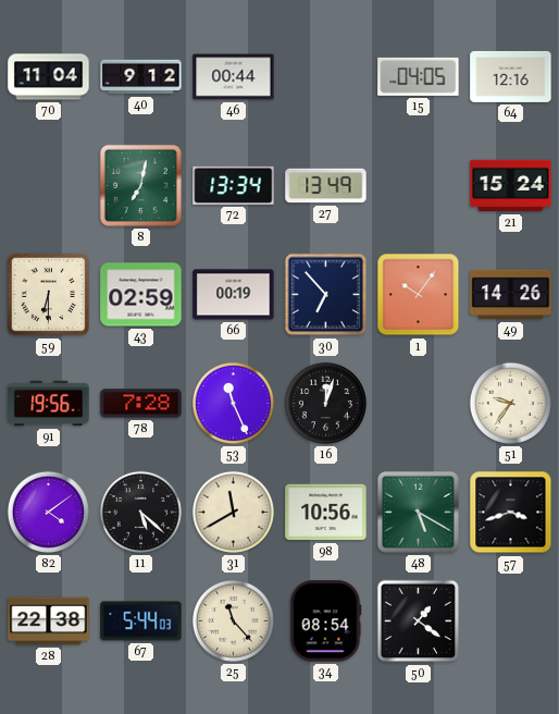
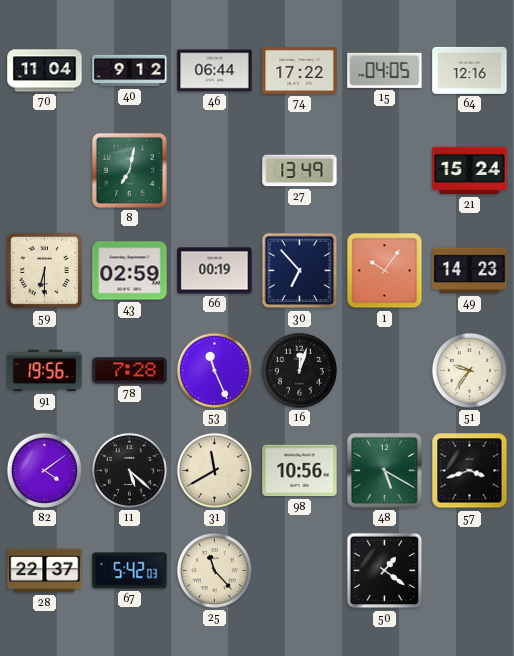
46: 00:44 -> 06:44
74: none -> 17:22
72: 13:34 -> none
49: 14:26 -> 14:23
28: 22:38 -> 22:37
67: 5:44 -> 5:42
34: 08:54 -> none
